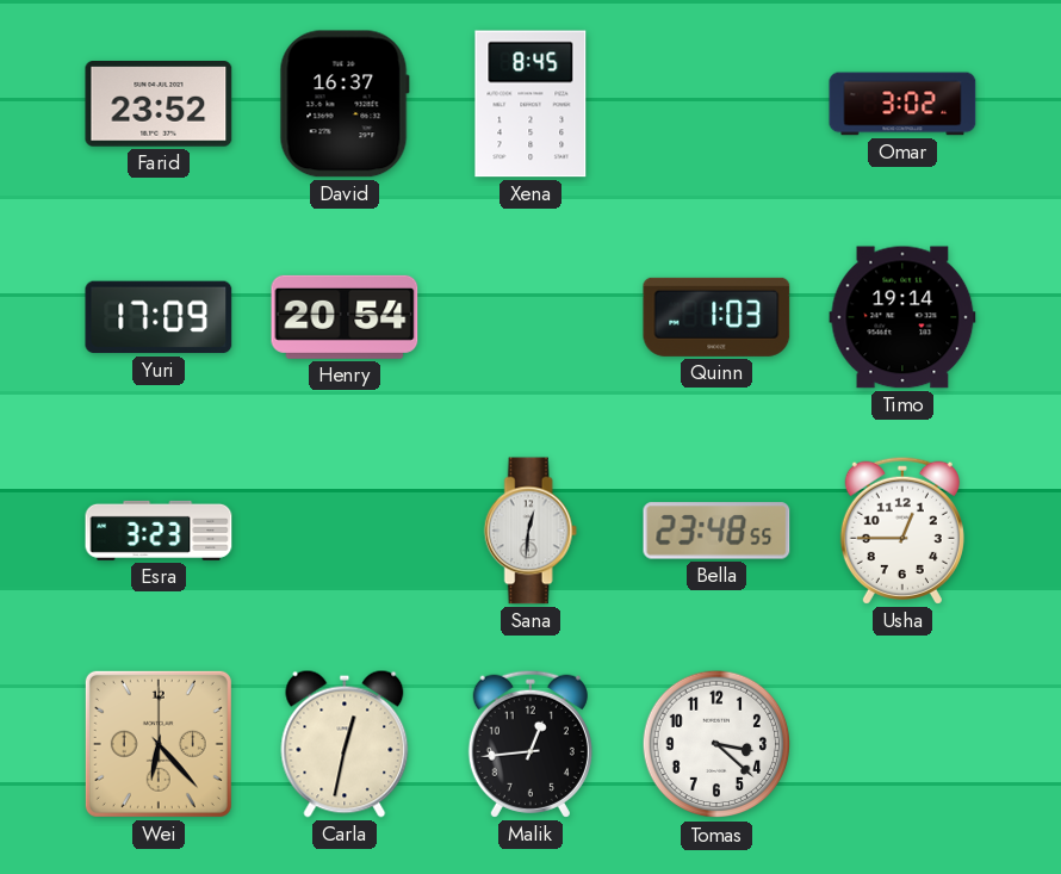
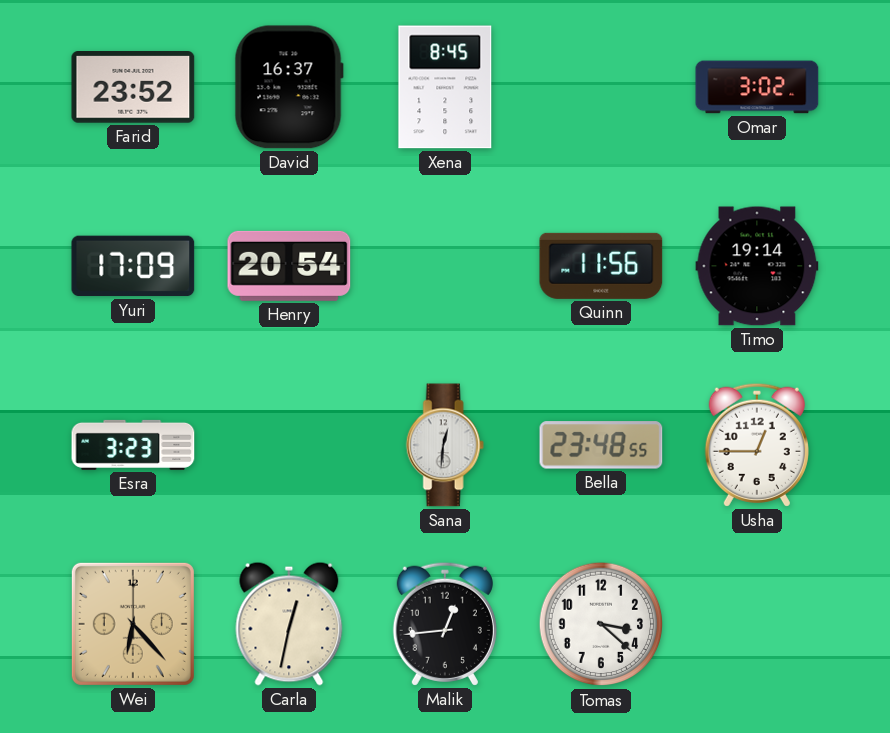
Quinn: 1:03 -> 11:56
